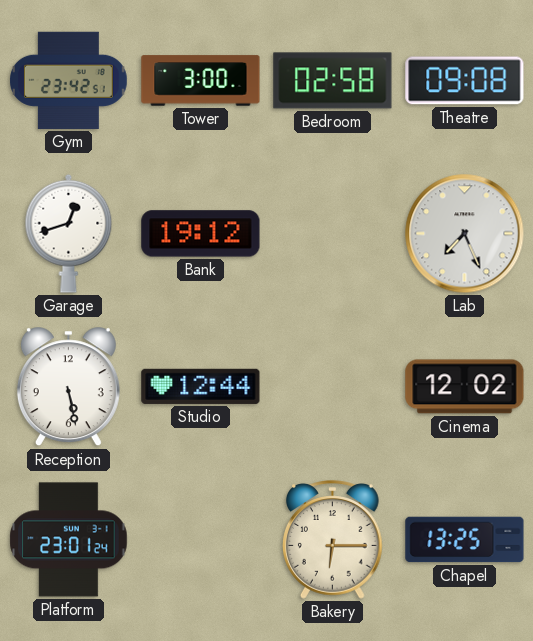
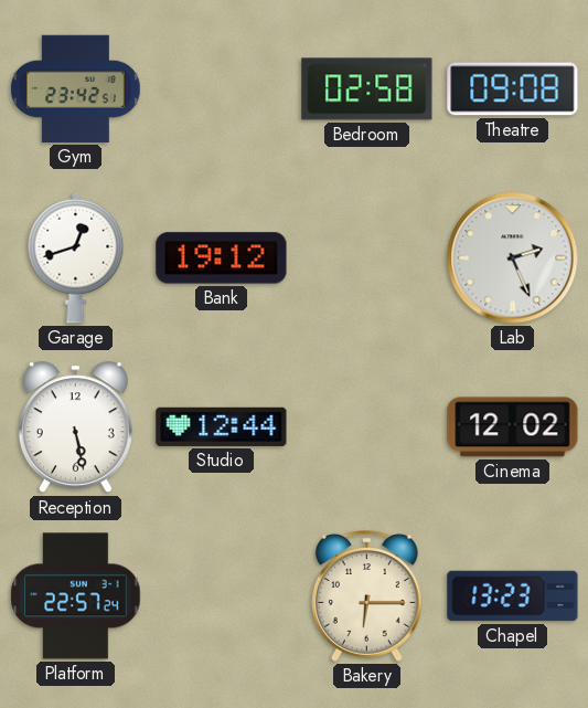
Tower: 3:00 -> none
Lab: 7:26 -> 2:26
Platform: 23:01 -> 22:57
Chapel: 13:25 -> 13:23
